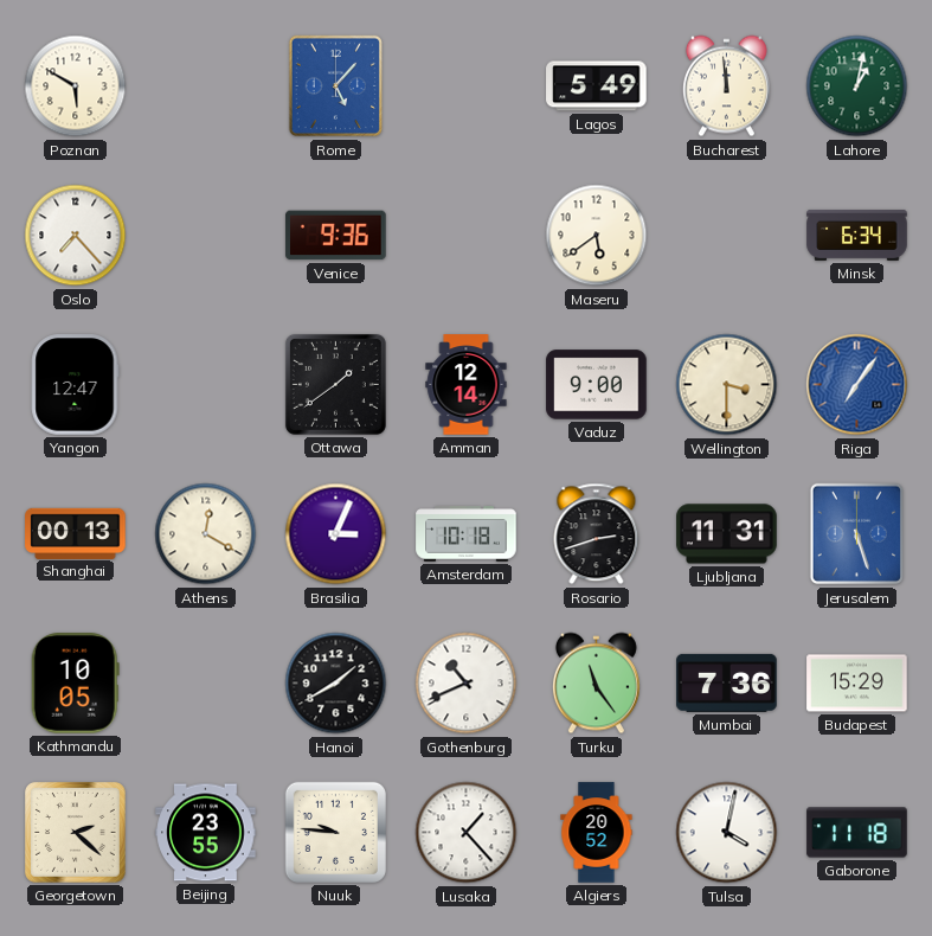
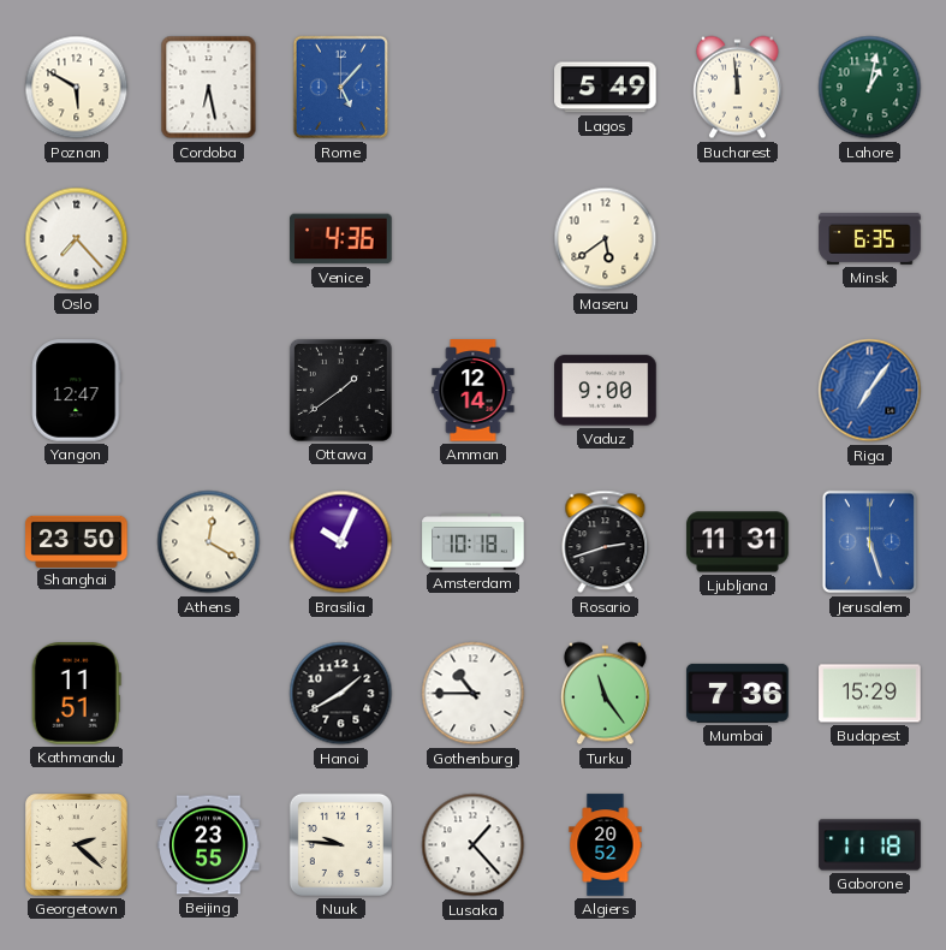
Cordoba: none -> 6:28
Venice: 9:36 -> 4:36
Minsk: 6:34 -> 6:35
Wellington: 3:30 -> none
Shanghai: 00:13 -> 23:50
Brasilia: 3:04 -> 10:04
Kathmandu: 10:05 -> 11:51
Gothenburg: 10:41 -> 10:45
Tulsa: 4:02 -> none
